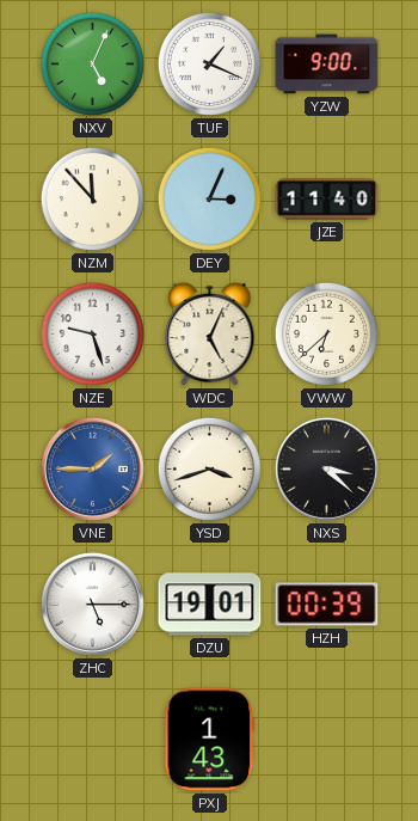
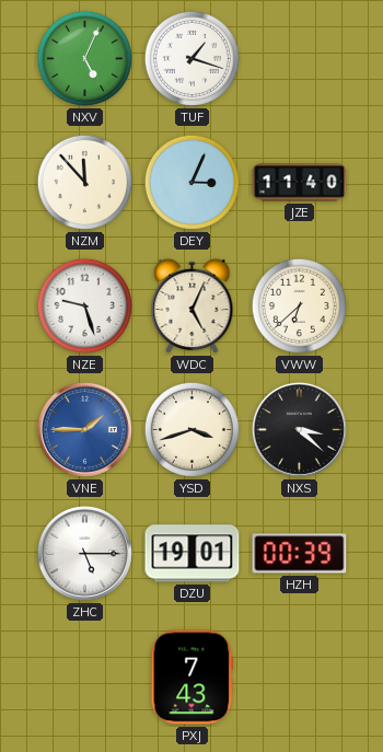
TUF: 1:19 -> 1:18
YZW: 9:00 -> none
PXJ: 1:43 -> 7:43
